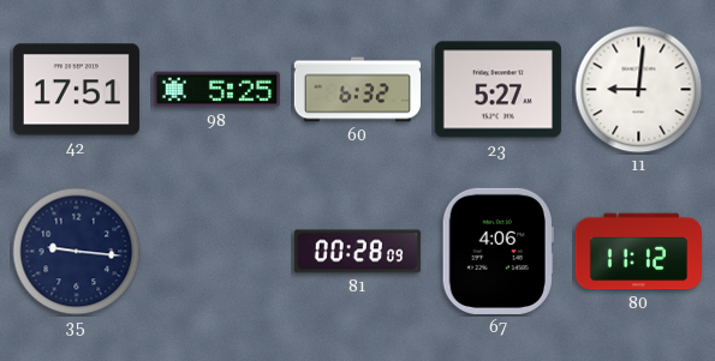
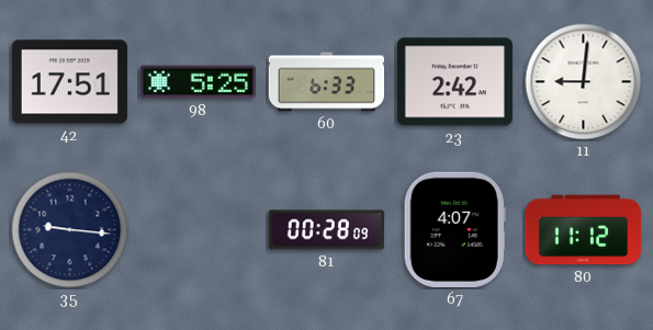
60: 6:32 -> 6:33
23: 5:27 -> 2:42
67: 4:06 -> 4:07
